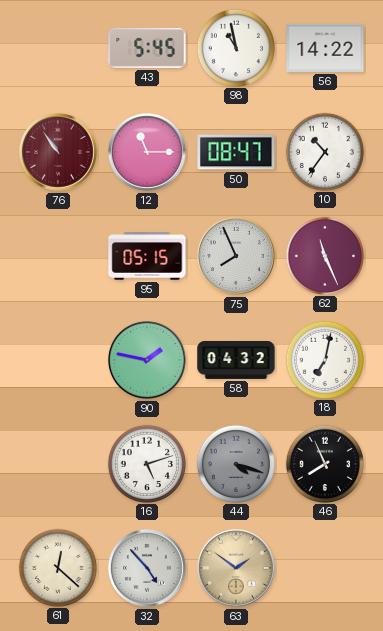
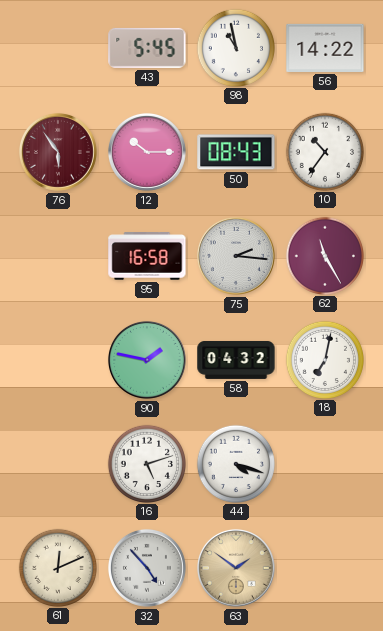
76: 10:54 -> 5:54
12: 11:15 -> 10:15
50: 08:47 -> 08:43
95: 05:15 -> 16:58
75: 7:56 -> 2:16
62: 11:26 -> 11:25
44 dial: grey -> white
46: 7:56 -> none
61: 12:22 -> 12:11
